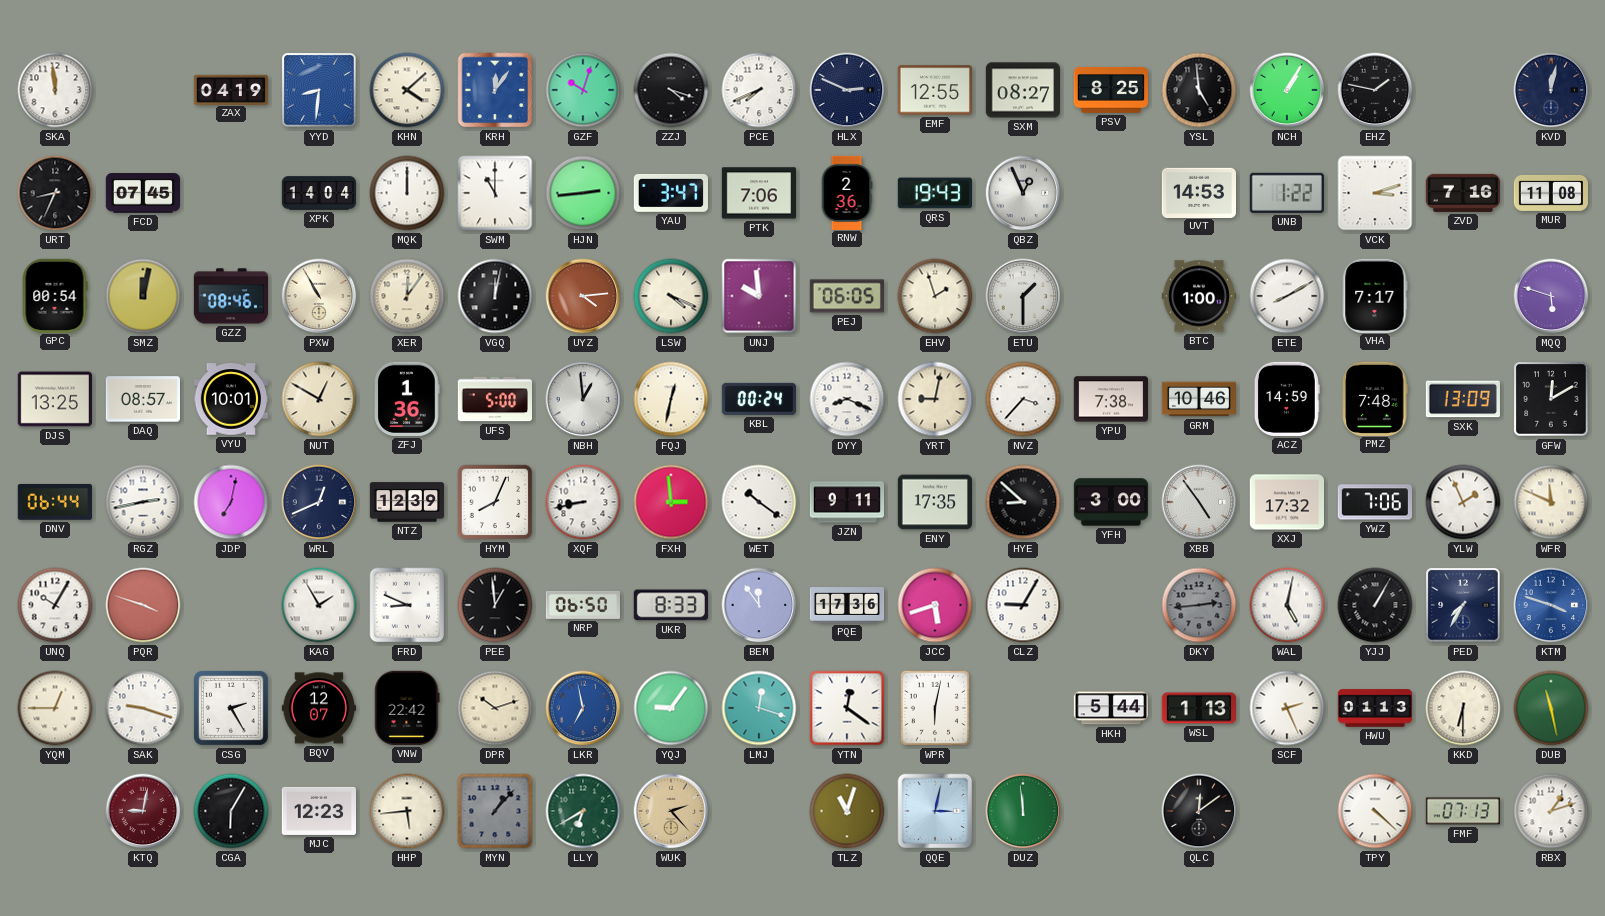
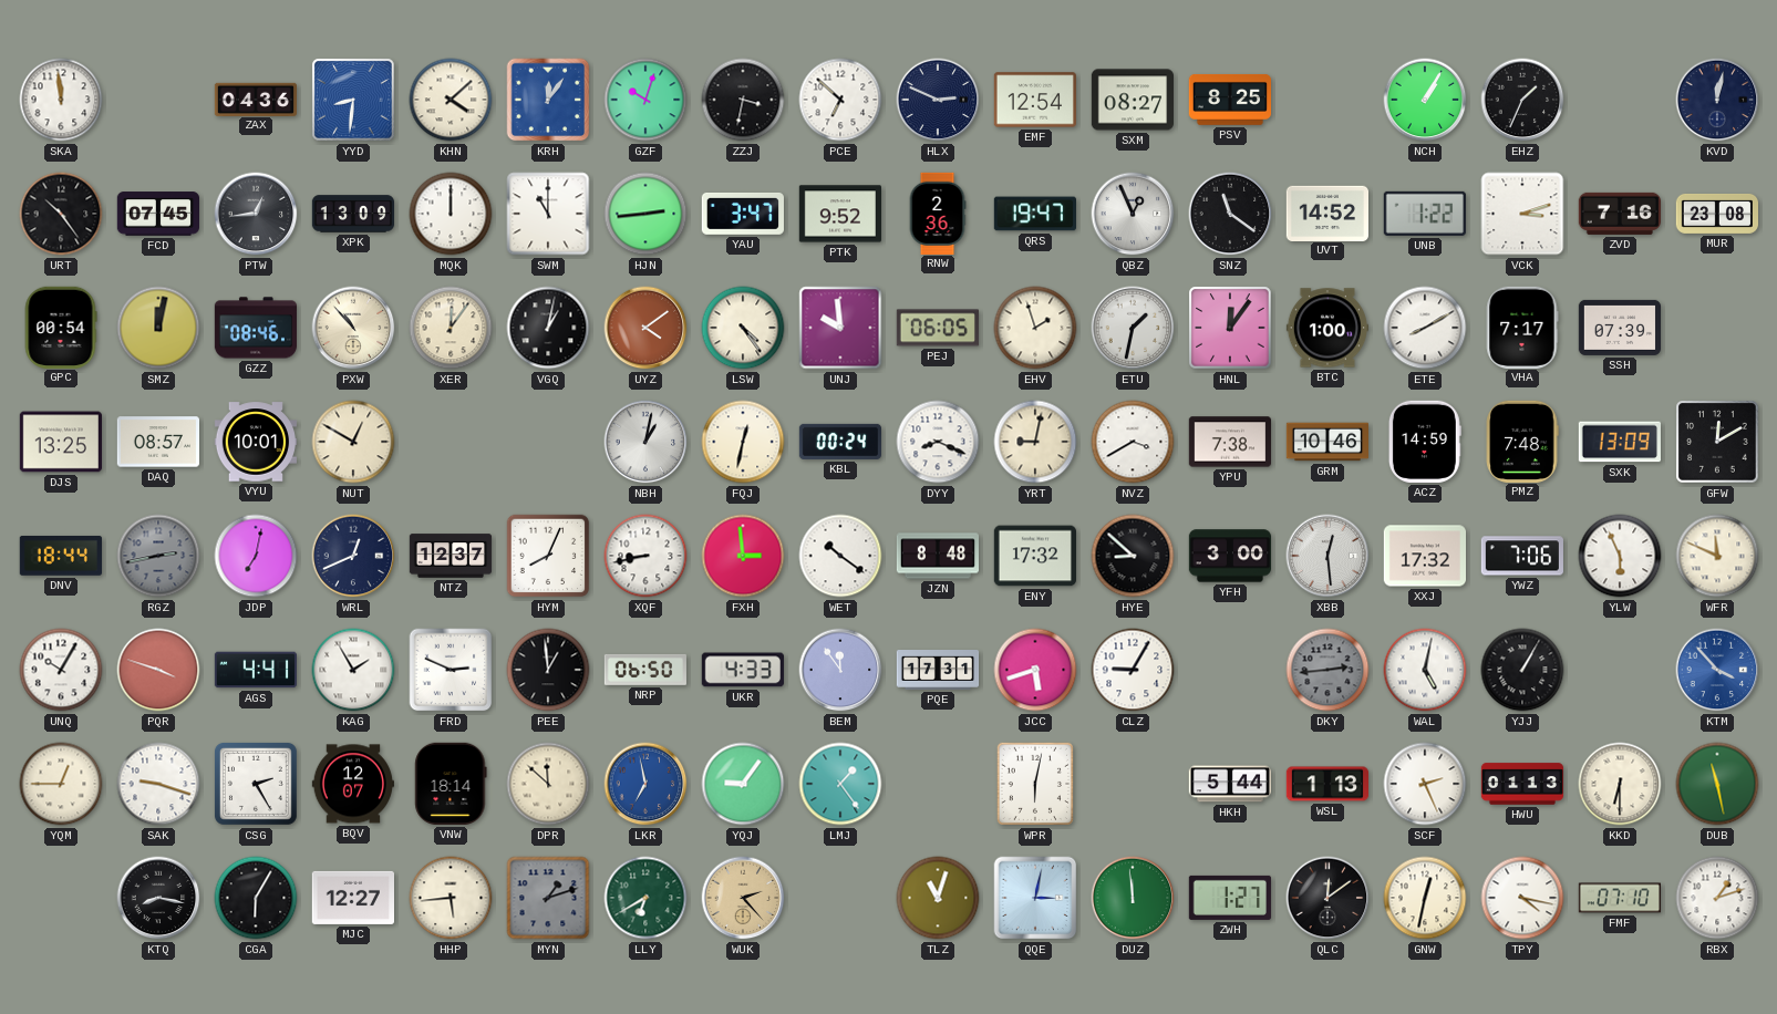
ZAX: 04:19 -> 04:36
ZZJ: 4:18 -> 3:32
PCE: 7:41 -> 6:52
EMF: 12:55 -> 12:54
YSL: 4:59 -> none
EHZ: 1:47 -> 1:34
URT: 8:34 -> 10:24
PTW: none -> 12:44
XPK: 14:04 -> 13:09
PTK: 7:06 -> 9:52
QRS: 19:43 -> 19:47
SNZ: none -> 11:21
UVT: 14:53 -> 14:52
MUR: 11:08 -> 23:08
PXW: 10:55 -> 10:53
VGQ: 12:02 -> 1:02
UYZ: 4:14 -> 4:09
LSW: 4:19 -> 4:24
ETU: 1:30 -> 1:32
HNL: none -> 12:06
SSH: none -> 07:39
MQQ: 5:48 -> none
ZFJ: 1:36 -> none
UFS: 5:00 -> none
NBH: 12:59 -> 1:02
NVZ: 3:37 -> 3:40
DNV: 06:44 -> 18:44
RGZ dial: white -> grey
NTZ: 12:39 -> 12:37
JZN: 9:11 -> 8:48
ENY: 17:35 -> 17:32
XBB: 4:54 -> 12:29
YLW: 1:56 -> 5:56
AGS: none -> 4:41
FRD: 8:49 -> 2:49
UKR: 8:33 -> 4:33
PQE: 17:36 -> 17:31
PED: 7:35 -> none
KTM: 3:48 -> 3:53
VNW: 22:42 -> 18:14
DPR: 10:12 -> 11:52
LMJ: 12:18 -> 1:24
YTN: 12:21 -> none
KTQ: 9:02 -> 8:17
KTQ dial: burgundy -> black
MJC: 12:23 -> 12:27
MYN: 1:07 -> 1:12
ZWH: none -> 1:27
GNW: none -> 12:32
TPY: 4:22 -> 4:17
FMF: 07:13 -> 07:10
